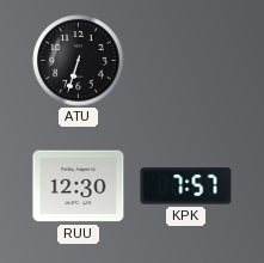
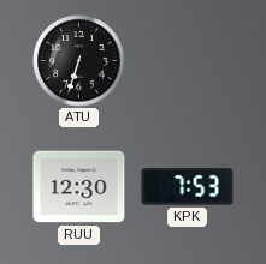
KPK: 7:57 -> 7:53
